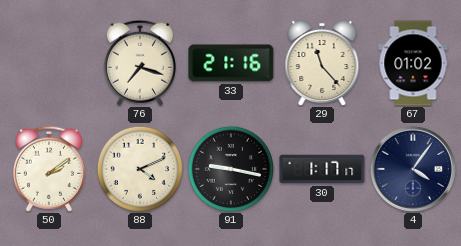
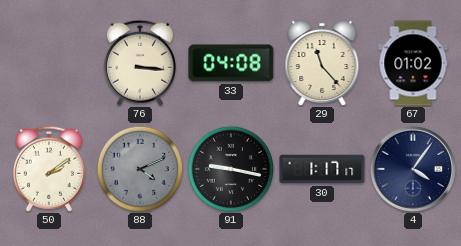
76: 7:18 -> 3:16
33: 21:16 -> 04:08
88 dial: cream -> grey
